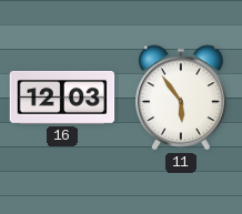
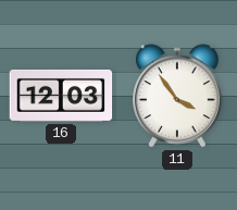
11: 5:54 -> 3:54
